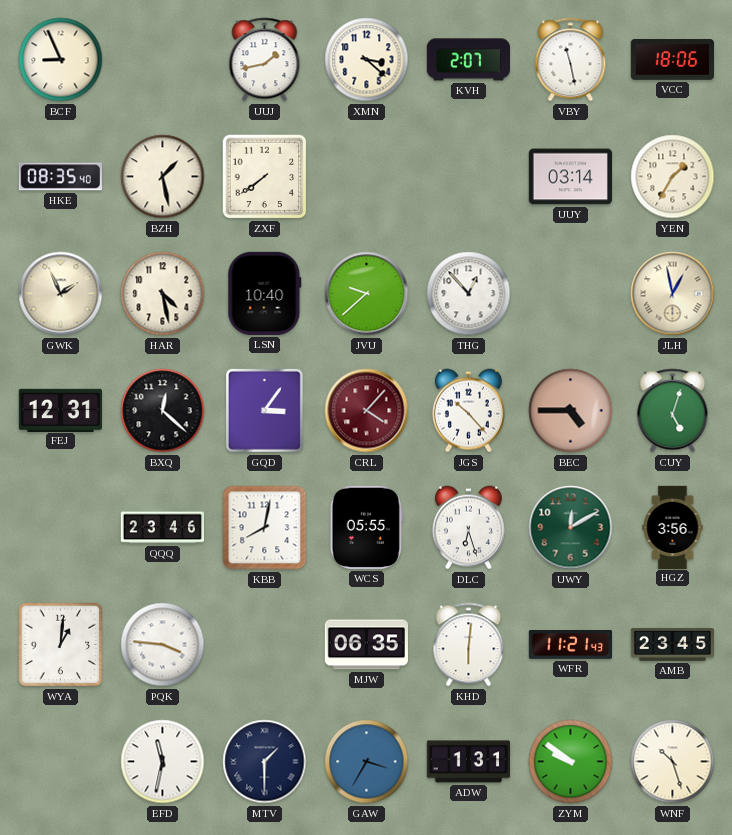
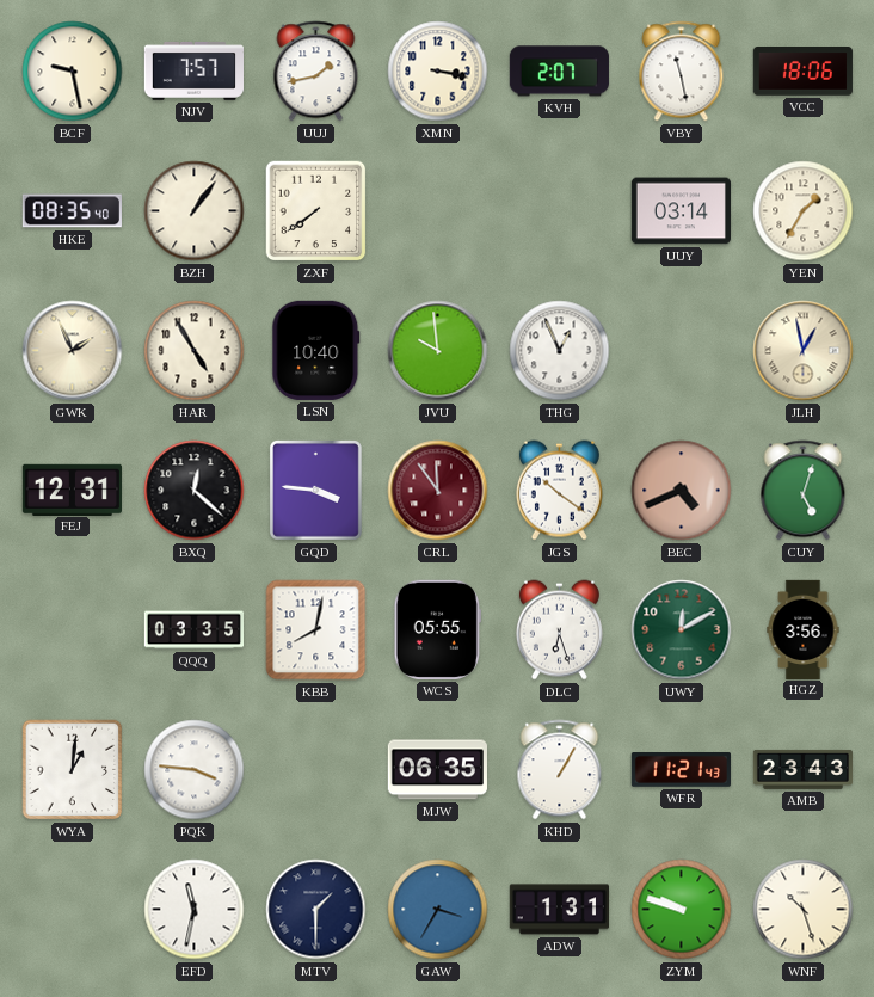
BCF: 8:56 -> 9:28
NJV: none -> 7:57
XMN: 3:22 -> 3:17
BZH: 1:28 -> 1:06
HAR: 4:28 -> 4:55
JVU: 9:38 -> 9:59
THG: 12:53 -> 12:56
GQD: 3:06 -> 3:46
CRL: 4:07 -> 11:54
JGS: 10:23 -> 10:21
BEC: 4:45 -> 4:41
QQQ: 23:46 -> 03:35
KHD: 6:01 -> 1:05
AMB: 23:45 -> 23:43
ZYM: 9:51 -> 9:48
